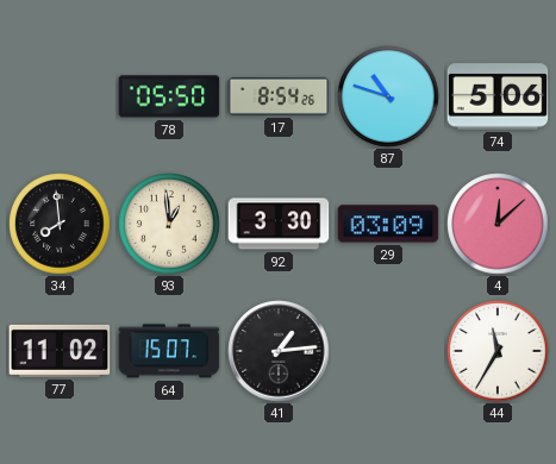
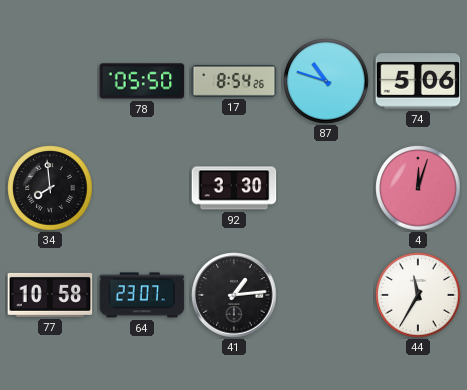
93: 12:59 -> none
29: 03:09 -> none
4: 12:08 -> 12:03
77: 11:02 -> 10:58
64: 15:07 -> 23:07
